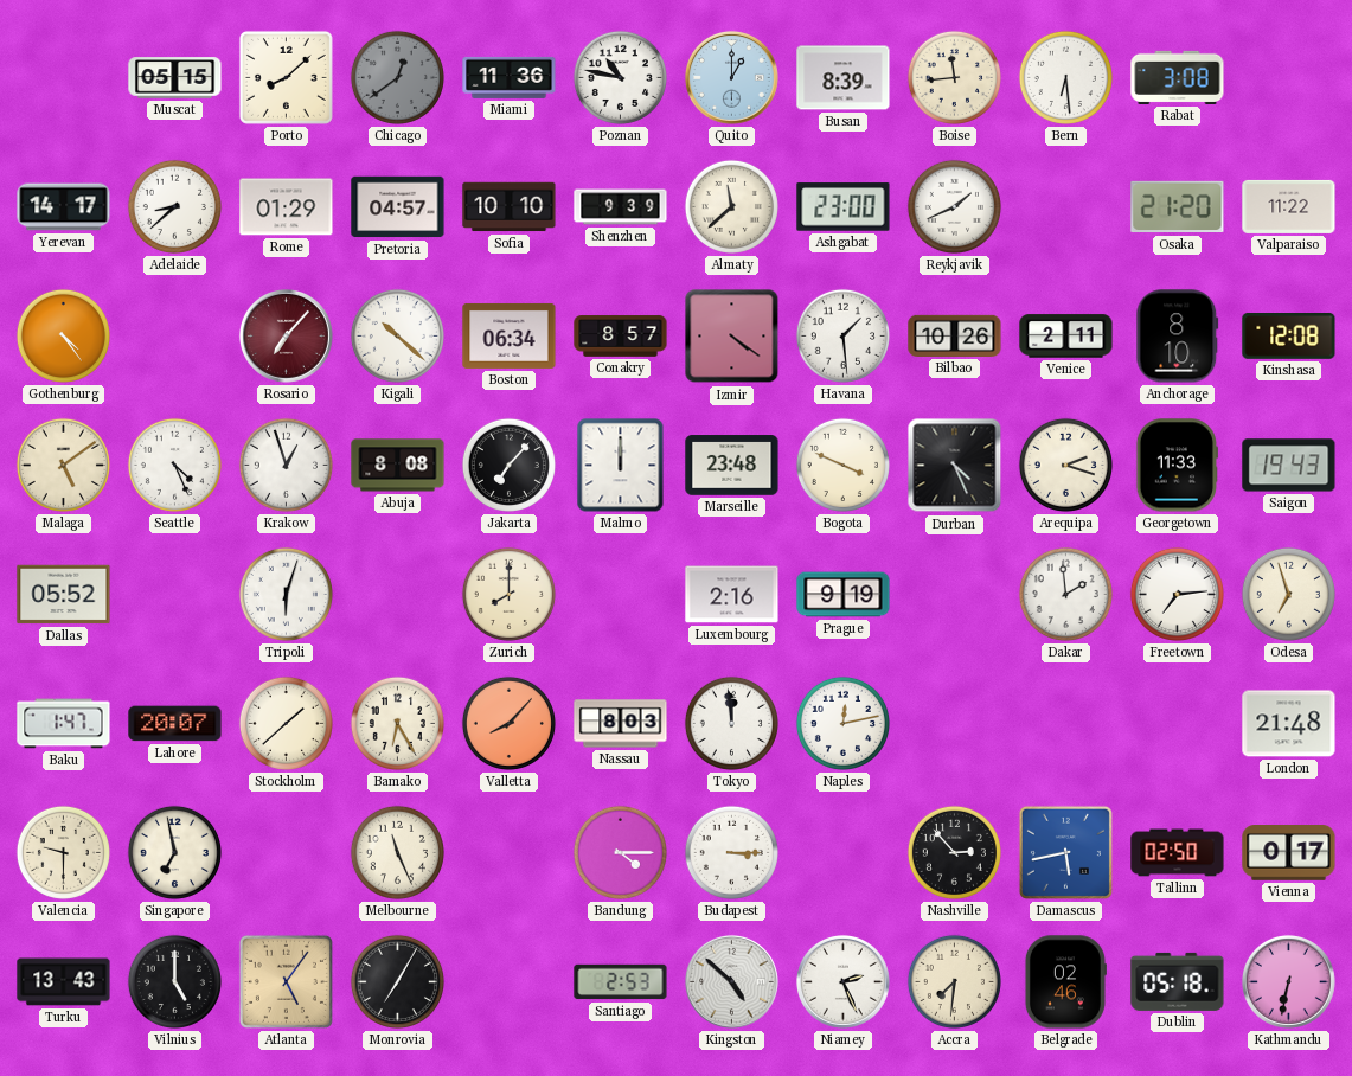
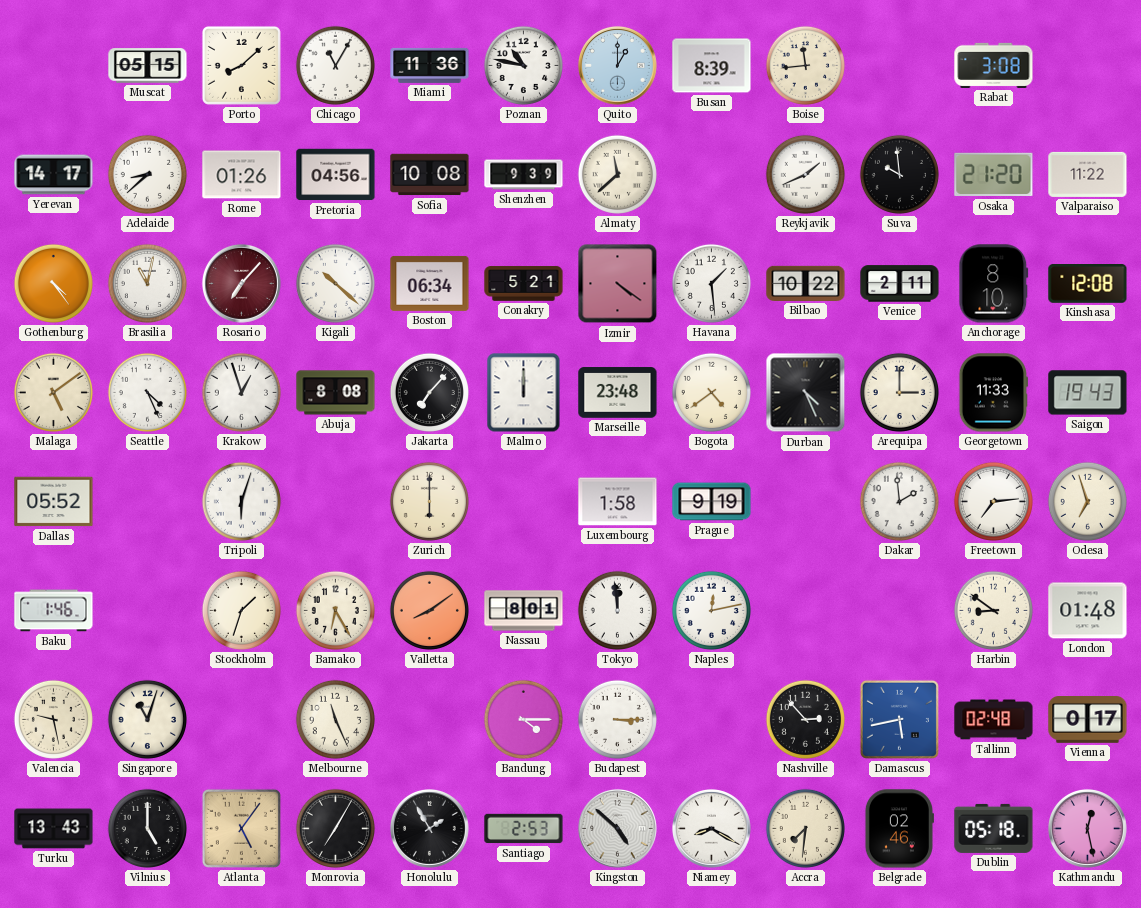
Chicago: 12:39 -> 11:05
Chicago dial: grey -> white
Bern: 6:29 -> none
Rome: 01:29 -> 01:26
Pretoria: 04:57 -> 04:56
Sofia: 10:10 -> 10:08
Ashgabat: 23:00 -> none
Suva: none -> 9:59
Brasilia: none -> 11:02
Conakry: 8:57 -> 5:21
Bilbao: 10:26 -> 10:22
Bogota: 3:49 -> 4:39
Arequipa: 2:18 -> 3:00
Zurich: 8:00 -> 6:00
Luxembourg: 2:16 -> 1:58
Baku: 1:47 -> 1:46
Lahore: 20:07 -> none
Stockholm: 1:38 -> 1:33
Valletta: 8:07 -> 8:09
Nassau: 8:03 -> 8:01
Harbin: none -> 8:51
London: 21:48 -> 01:48
Valencia: 9:30 -> 9:28
Singapore: 6:58 -> 11:03
Tallinn: 02:50 -> 02:48
Honolulu: none -> 1:55
Niamey: 2:26 -> 8:20
Kathmandu: 6:32 -> 12:28
